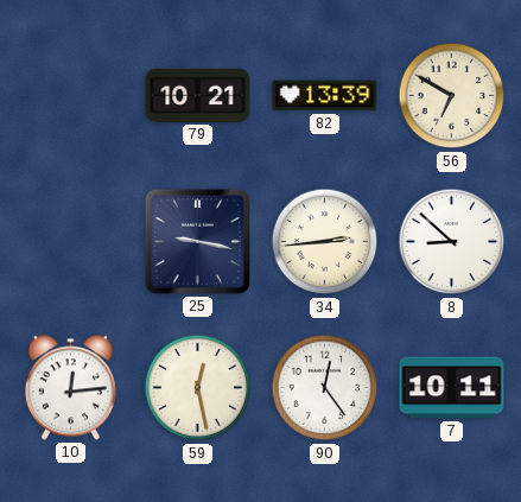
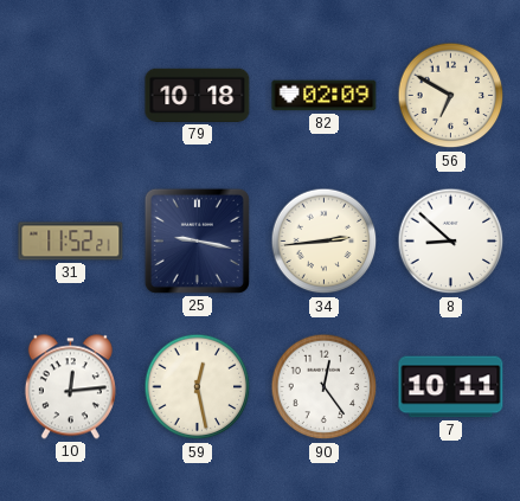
79: 10:21 -> 10:18
82: 13:39 -> 02:09
31: none -> 11:52
